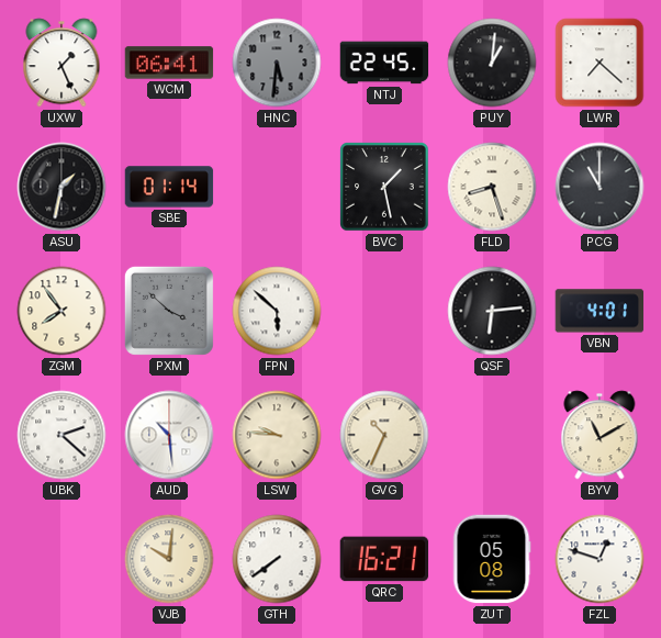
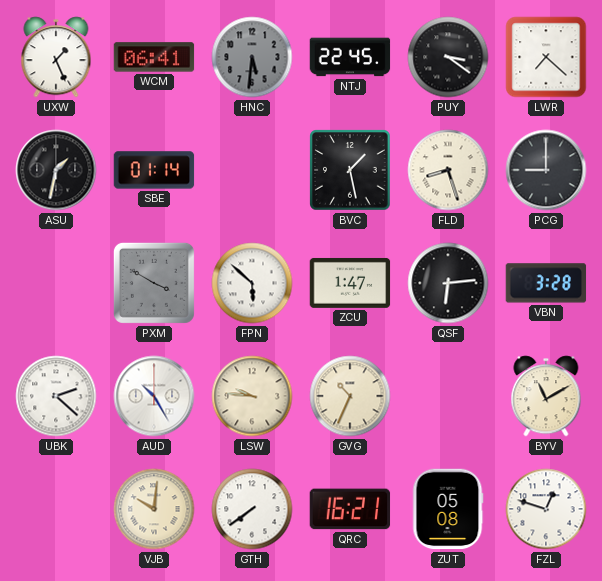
PUY: 1:01 -> 3:21
PCG: 11:00 -> 9:00
ZGM: 7:54 -> none
PXM: 3:52 -> 3:50
ZCU: none -> 1:47
VBN: 4:01 -> 3:28
AUD: 10:29 -> 10:25
